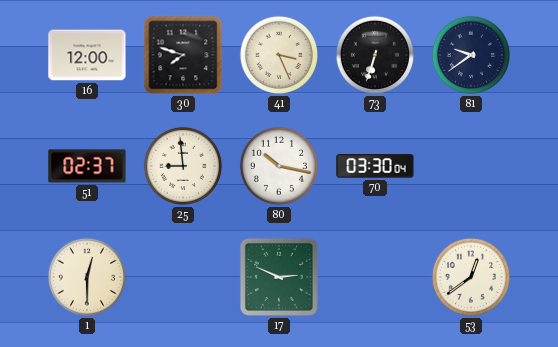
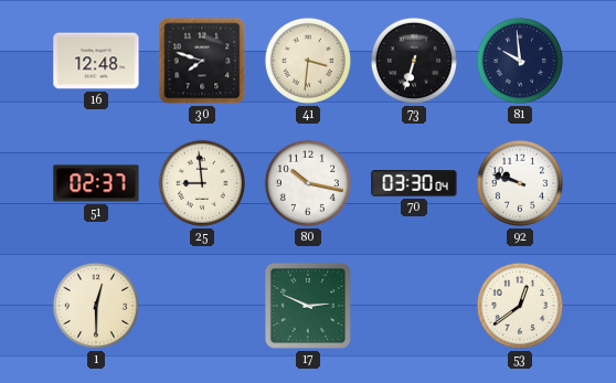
16: 12:00 -> 12:48
41: 3:26 -> 3:31
81: 9:39 -> 9:59
92: none -> 9:48
